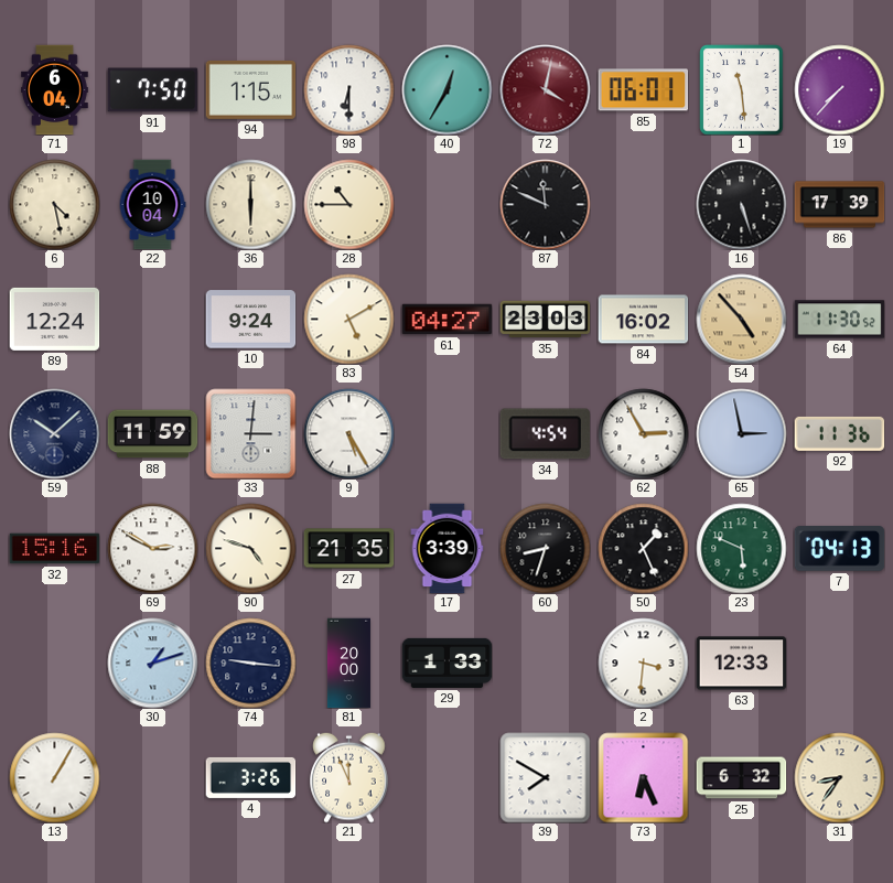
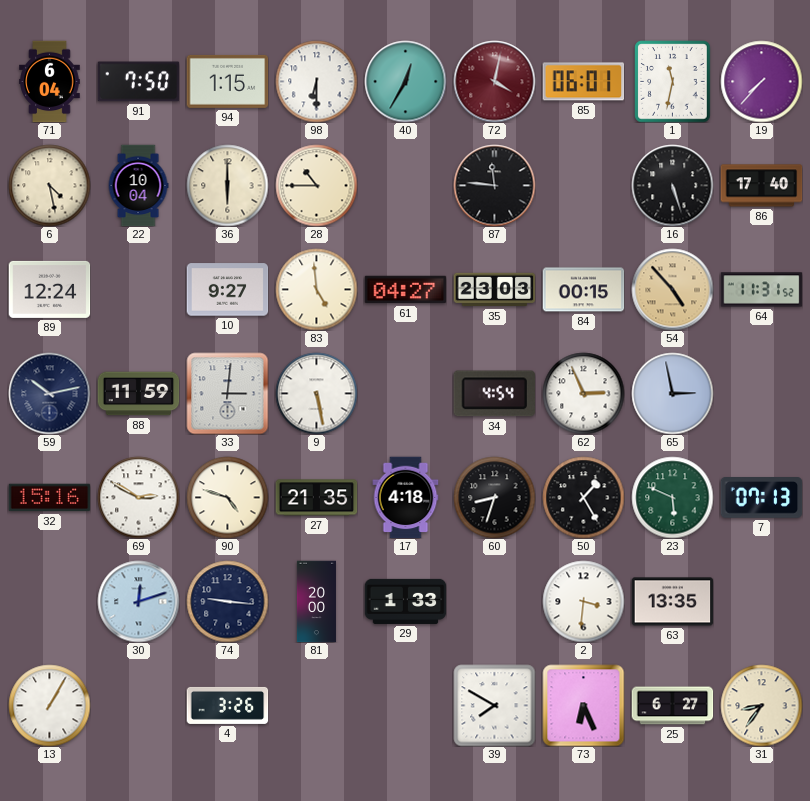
1: 11:29 -> 11:32
87: 11:49 -> 11:46
86: 17:39 -> 17:40
10: 9:24 -> 9:27
83: 5:10 -> 4:59
84: 16:02 -> 00:15
64: 11:30 -> 11:31
59: 10:08 -> 10:13
9: 5:25 -> 5:28
62: 2:55 -> 2:56
92: 11:36 -> none
17: 3:39 -> 4:18
50: 1:26 -> 1:25
7: 04:13 -> 07:13
30: 1:12 -> 12:12
63: 12:33 -> 13:35
21: 11:56 -> none
25: 6:32 -> 6:27
